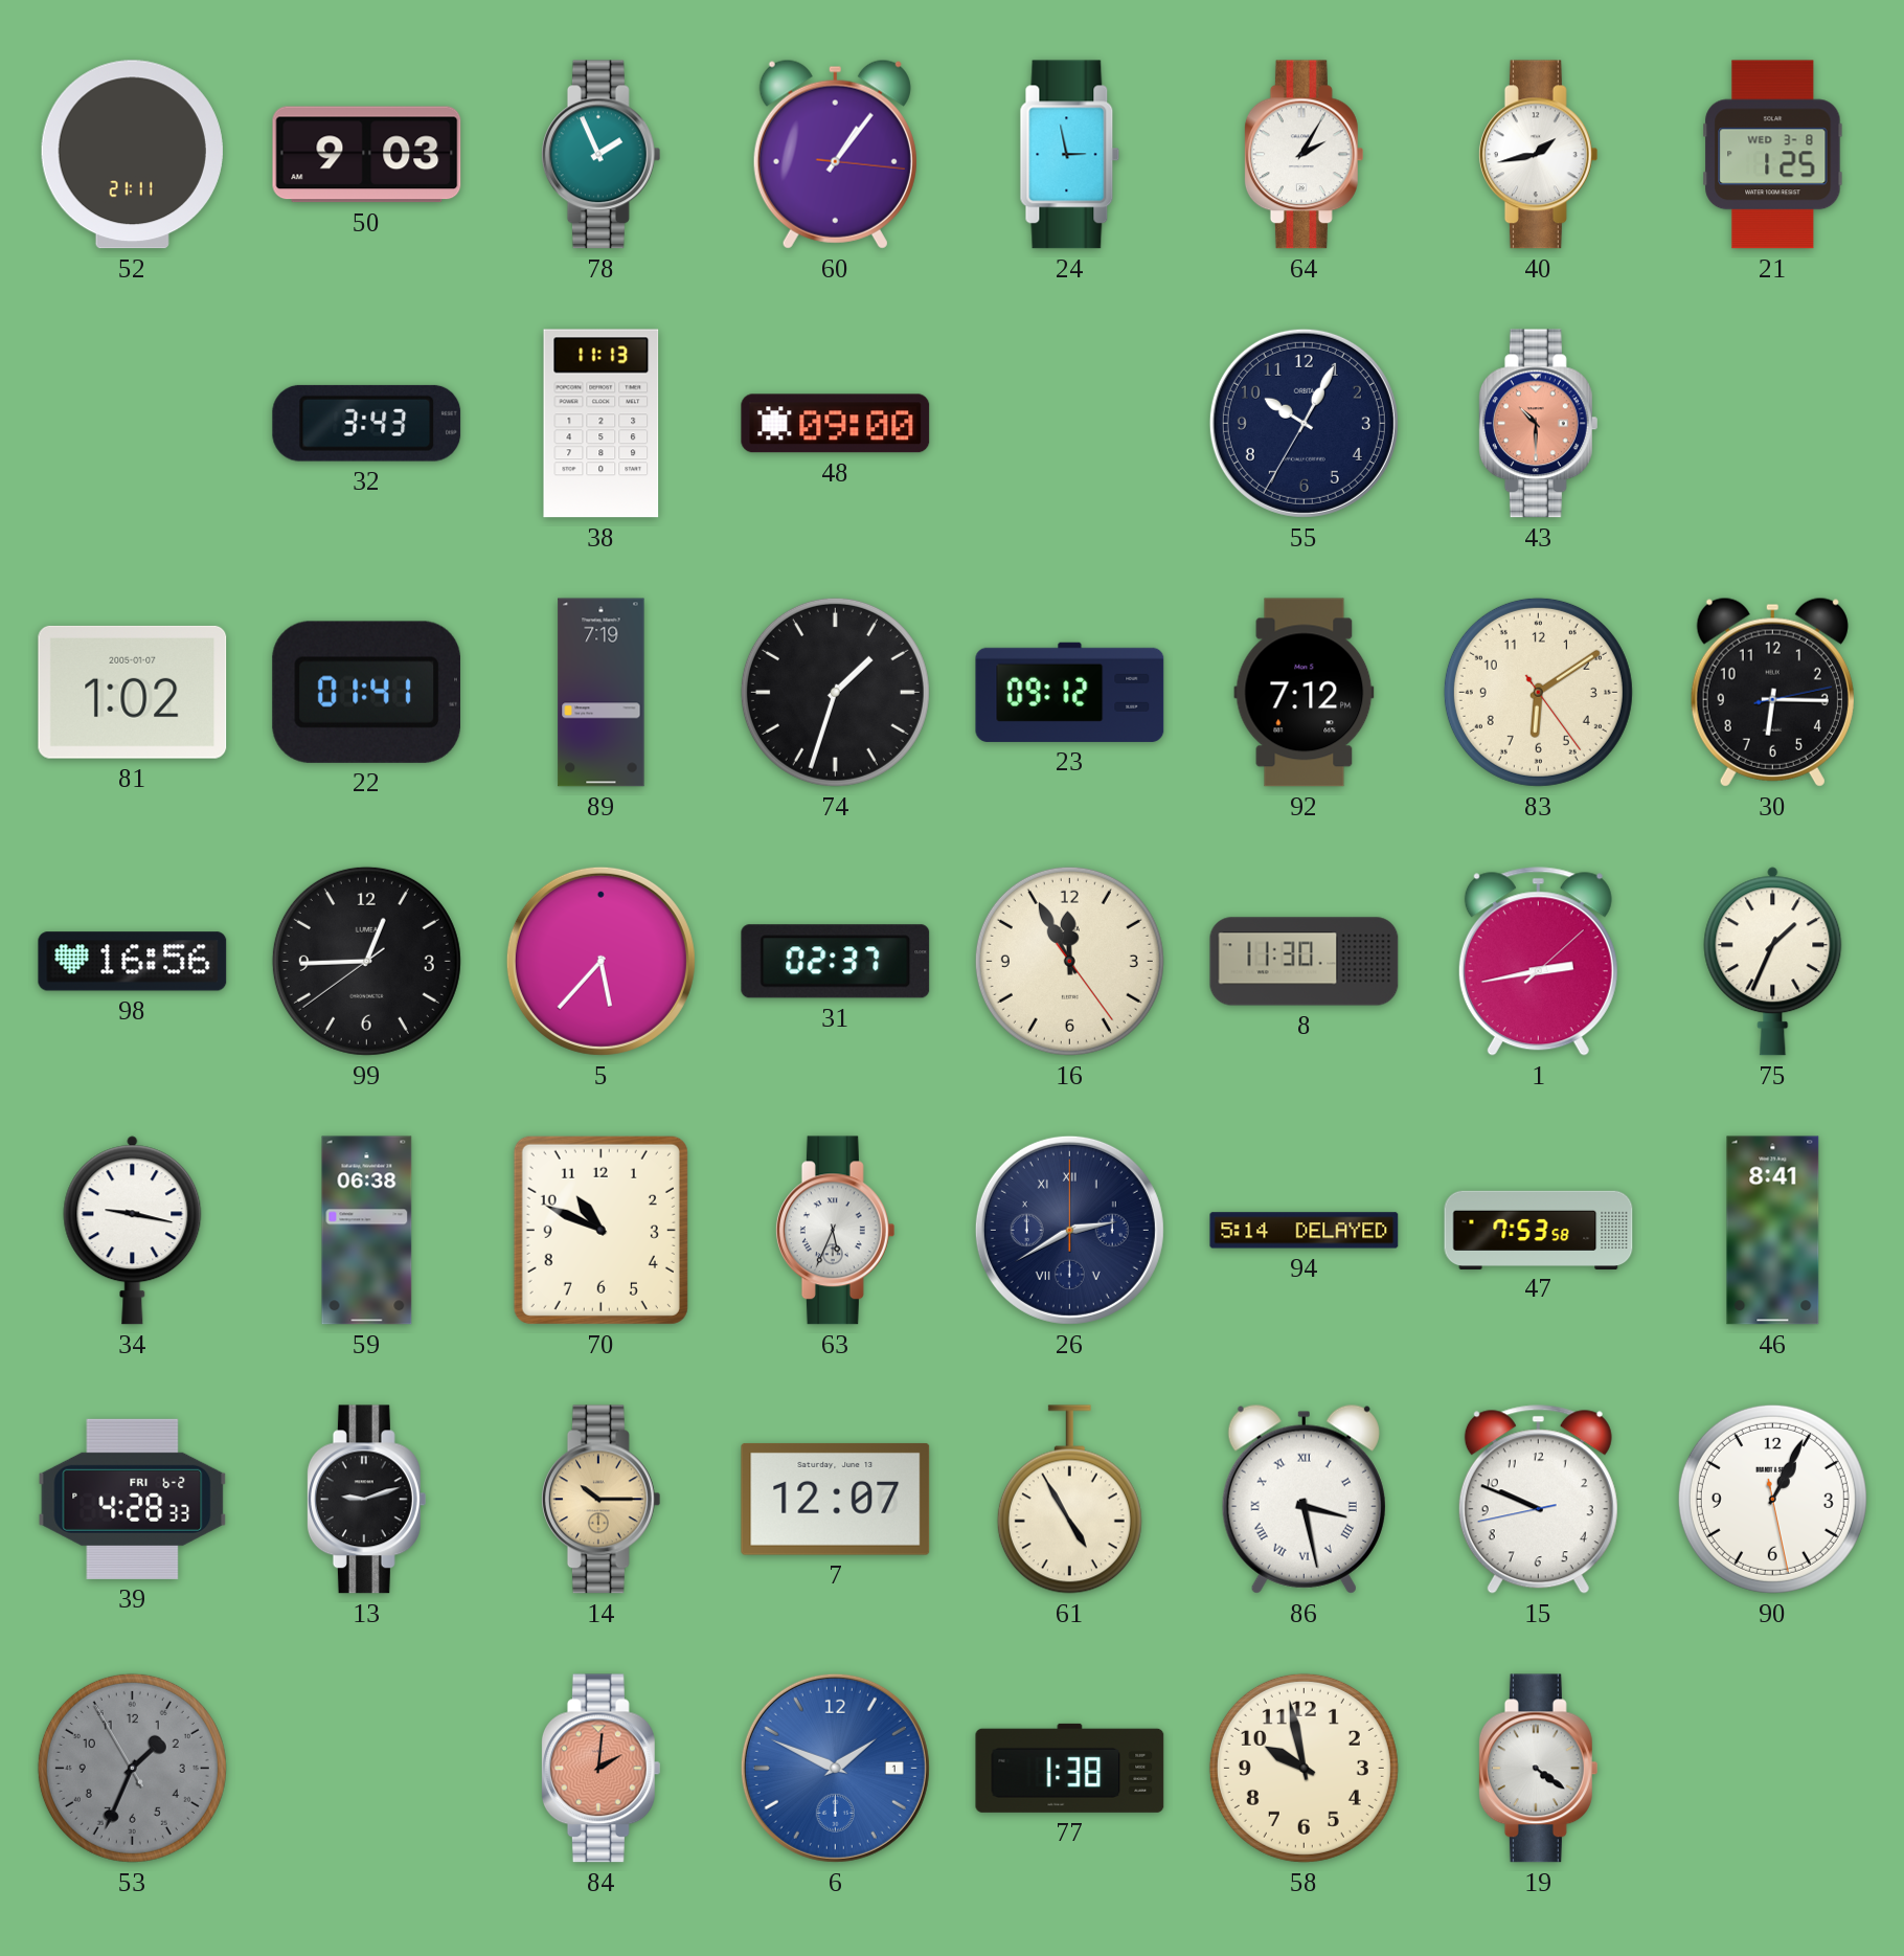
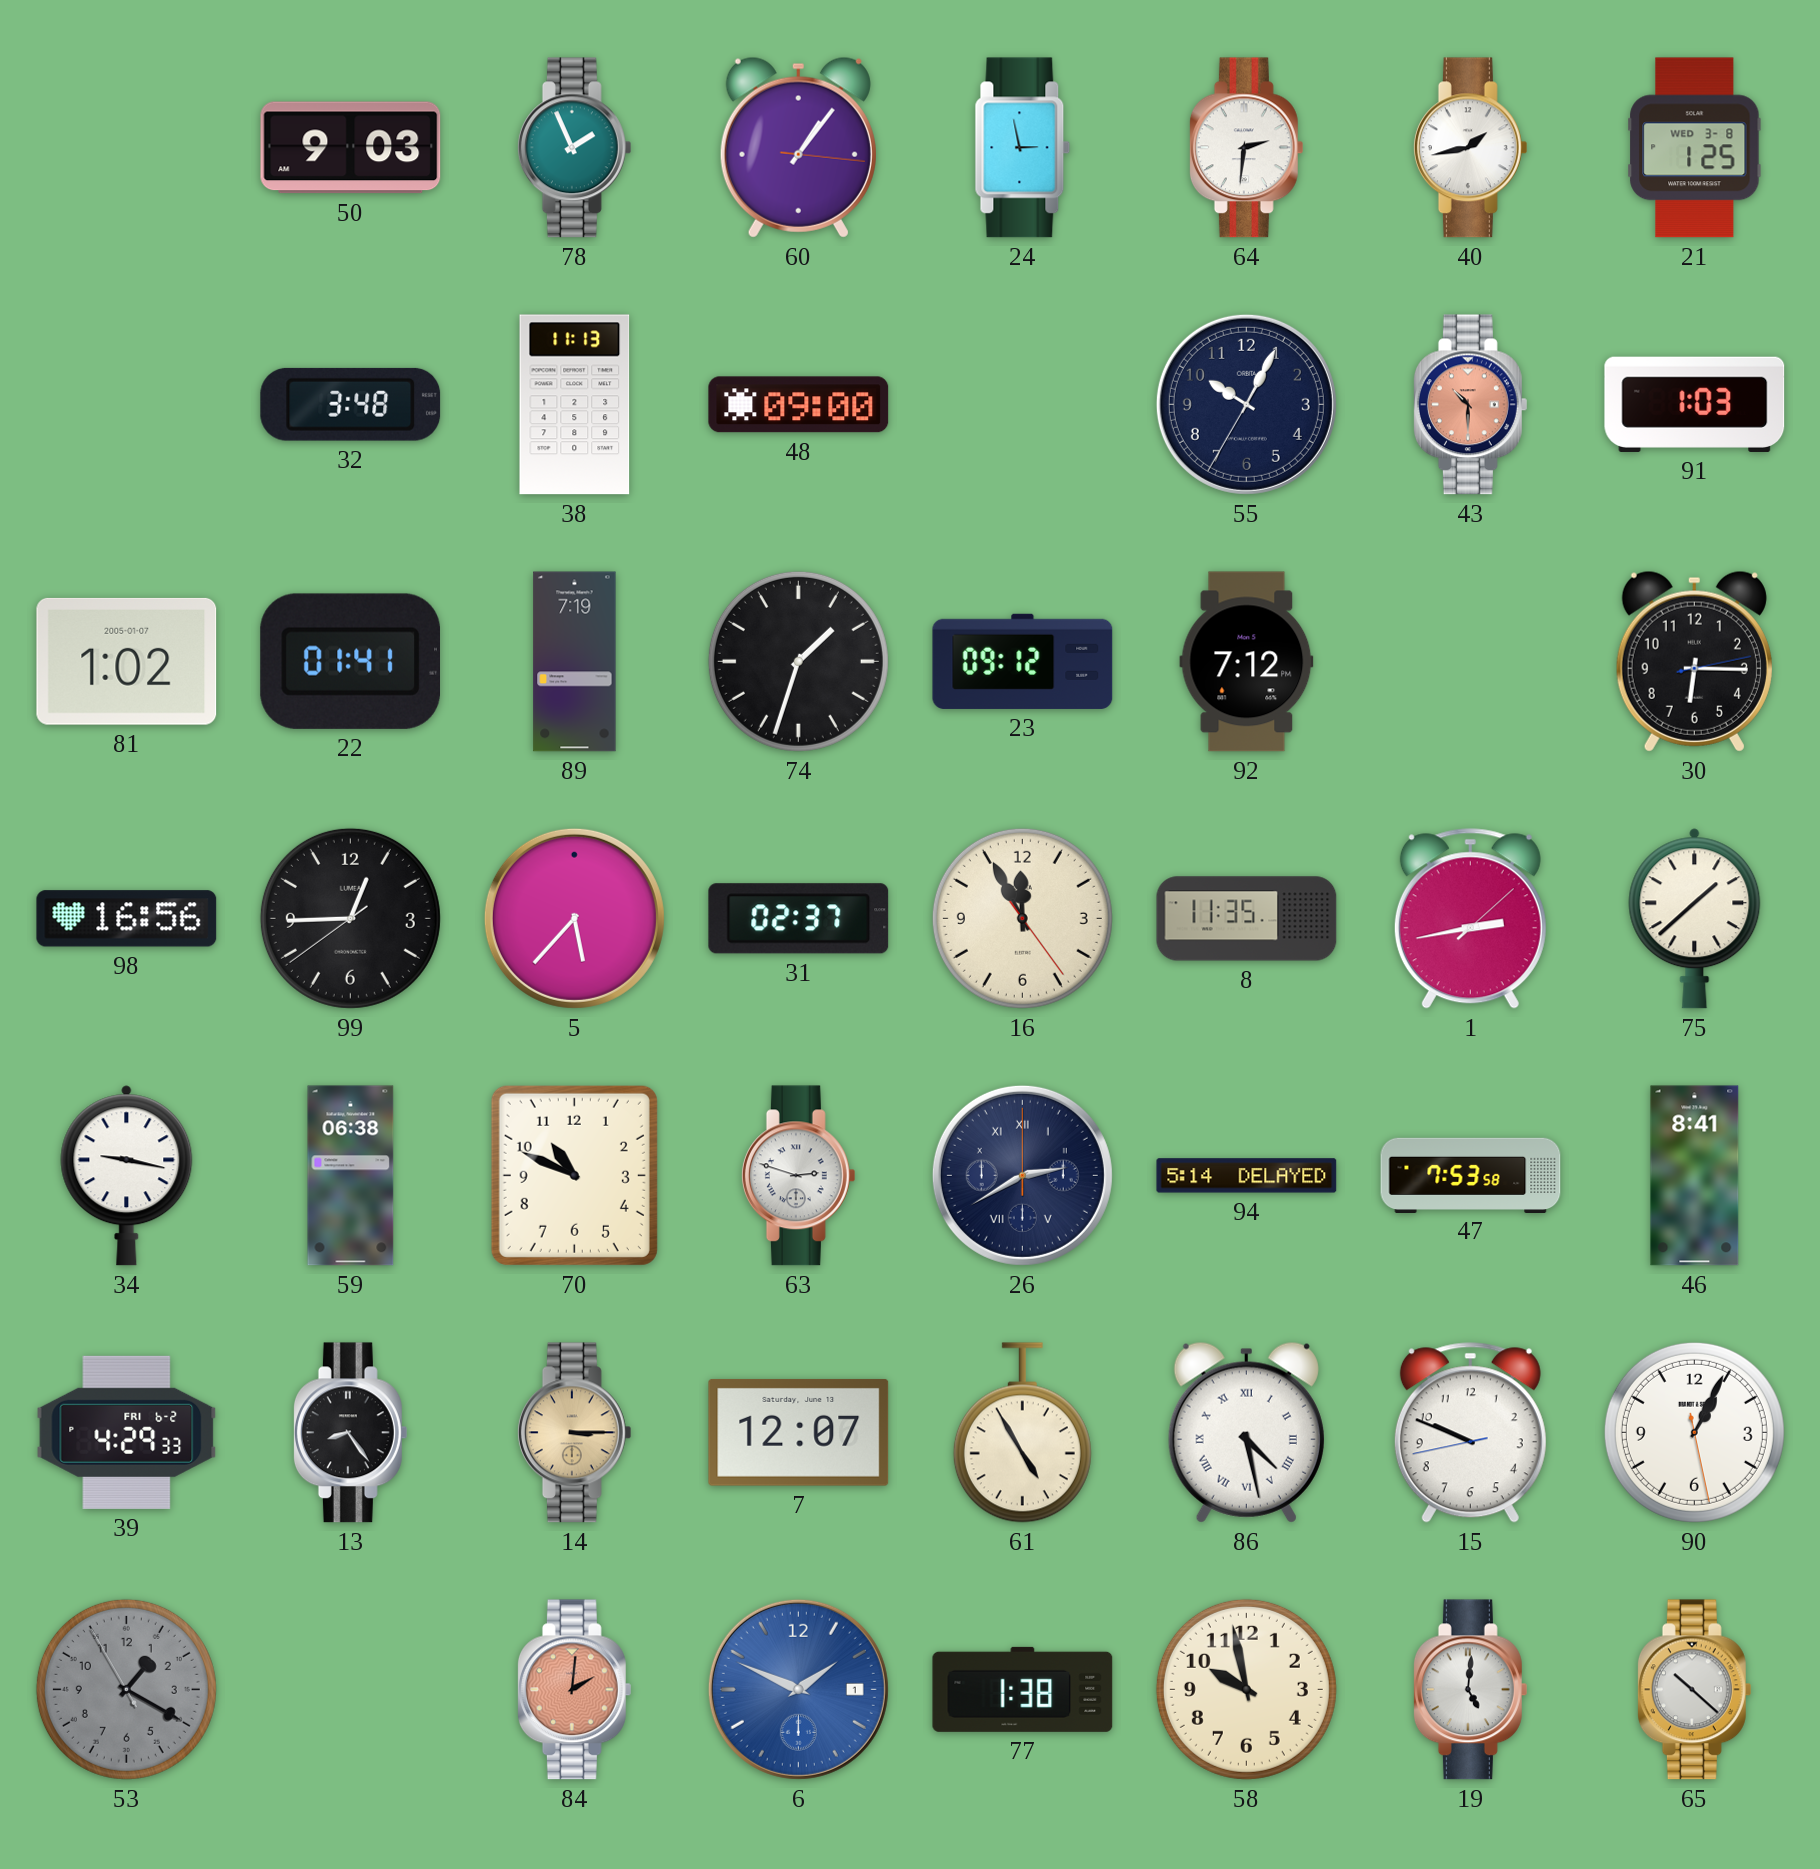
52: 21:11 -> none
64: 2:05 -> 2:31
32: 3:43 -> 3:48
91: none -> 1:03
83: 6:09 -> none
8: 11:30 -> 11:35
75: 1:34 -> 1:38
63: 5:34 -> 2:48
39: 4:28 -> 4:29
13: 9:12 -> 8:24
14: 10:15 -> 3:15
86: 3:28 -> 4:28
53: 1:33 -> 1:19
19: 4:21 -> 5:01
65: none -> 10:22
